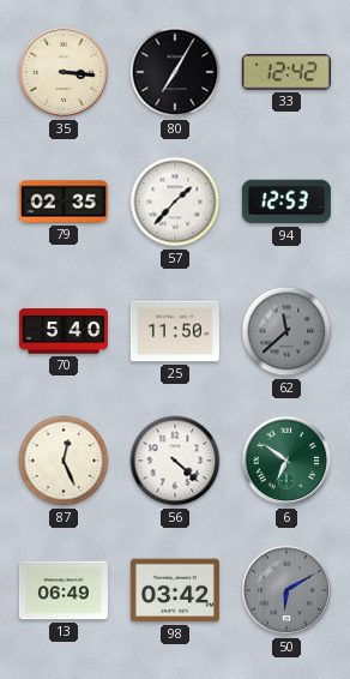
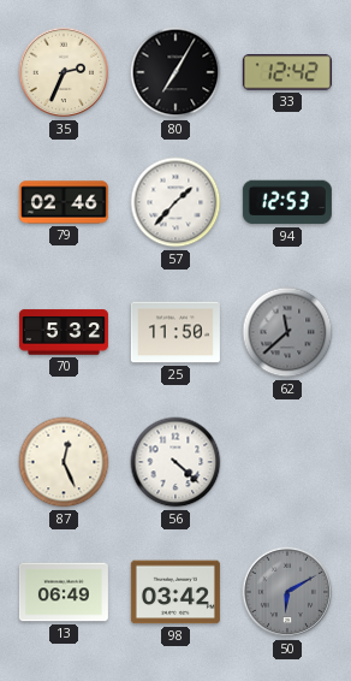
35: 3:16 -> 2:34
79: 02:35 -> 02:46
70: 5:40 -> 5:32
6: 6:51 -> none
